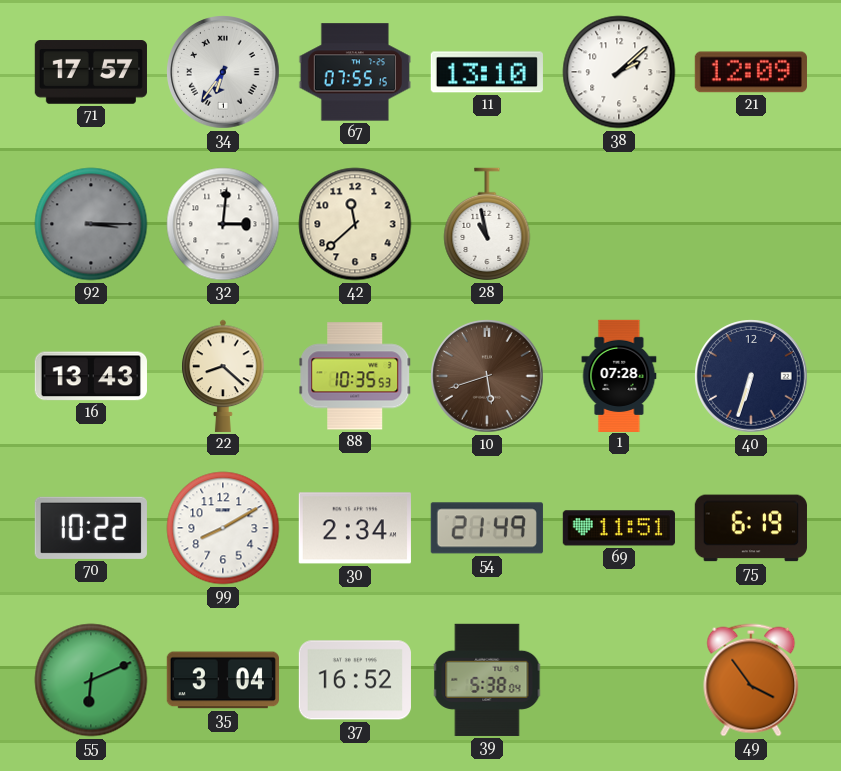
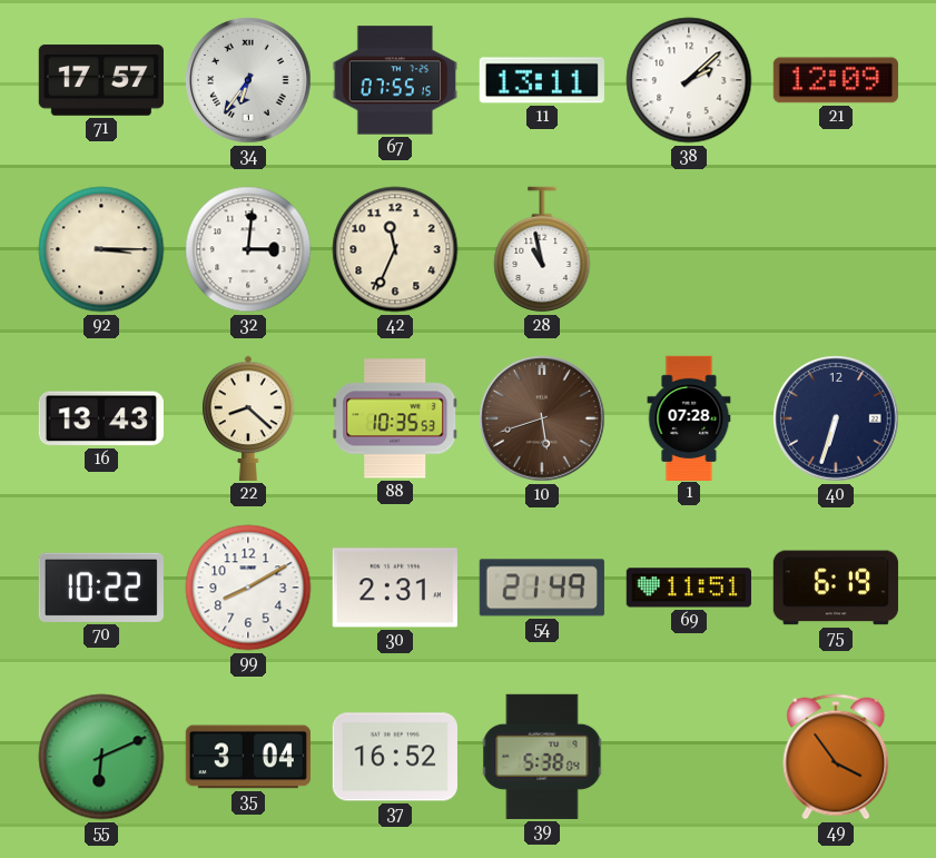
11: 13:10 -> 13:11
92 dial: grey -> cream
42: 11:38 -> 11:34
30: 2:34 -> 2:31
